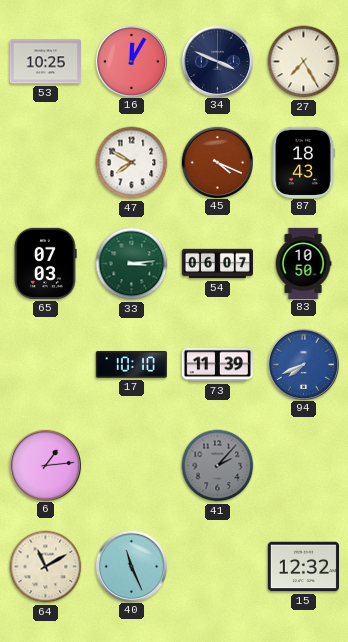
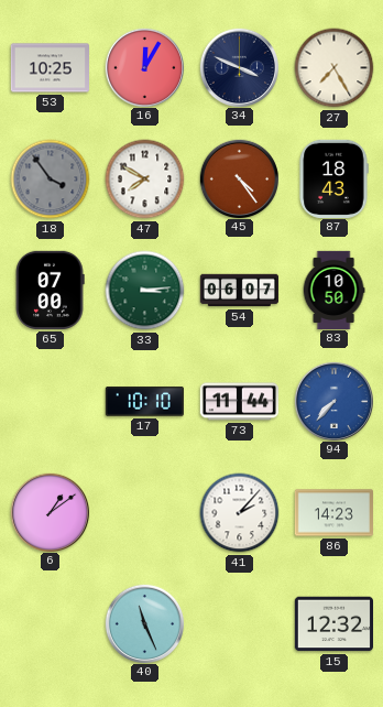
18: none -> 3:54
45: 4:19 -> 4:24
65: 07:03 -> 07:00
73: 11:39 -> 11:44
94: 7:41 -> 7:37
6: 1:14 -> 1:09
41 dial: grey -> white
86: none -> 14:23
64: 11:10 -> none
